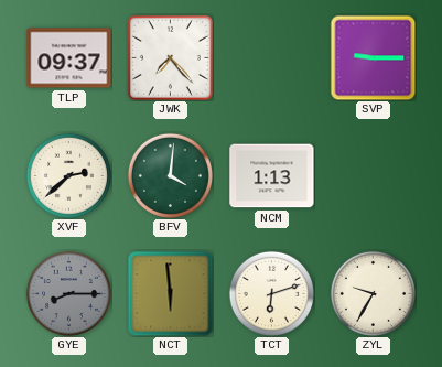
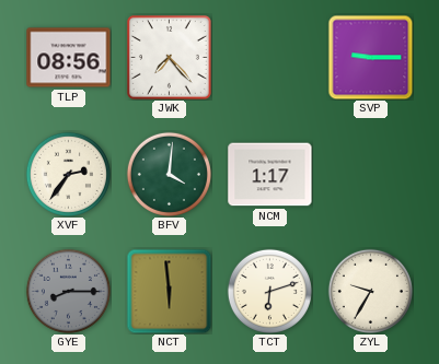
TLP: 09:37 -> 08:56
XVF: 2:38 -> 2:36
NCM: 1:13 -> 1:17
